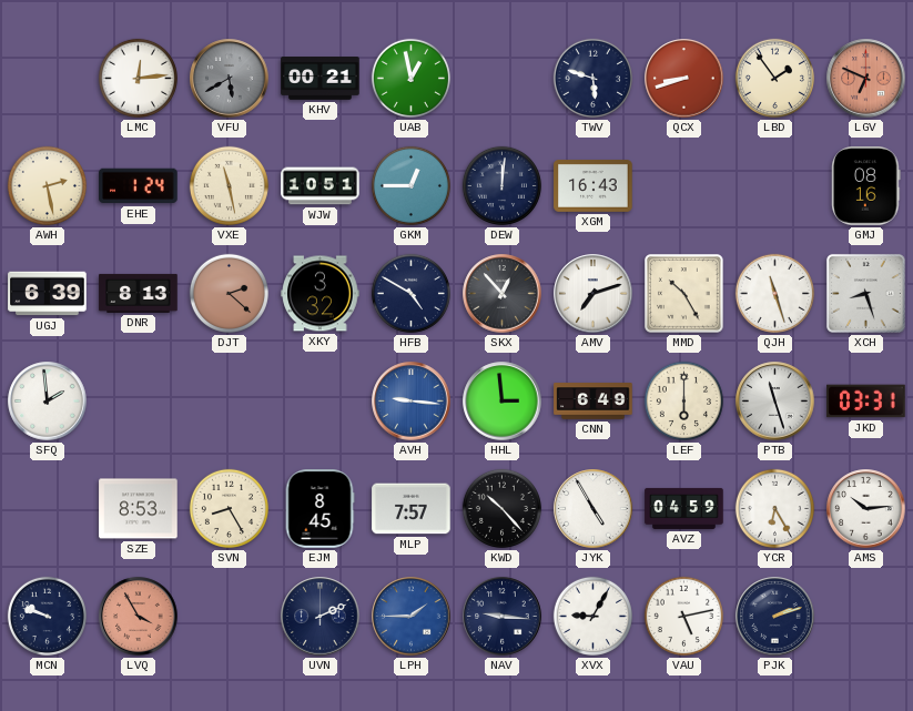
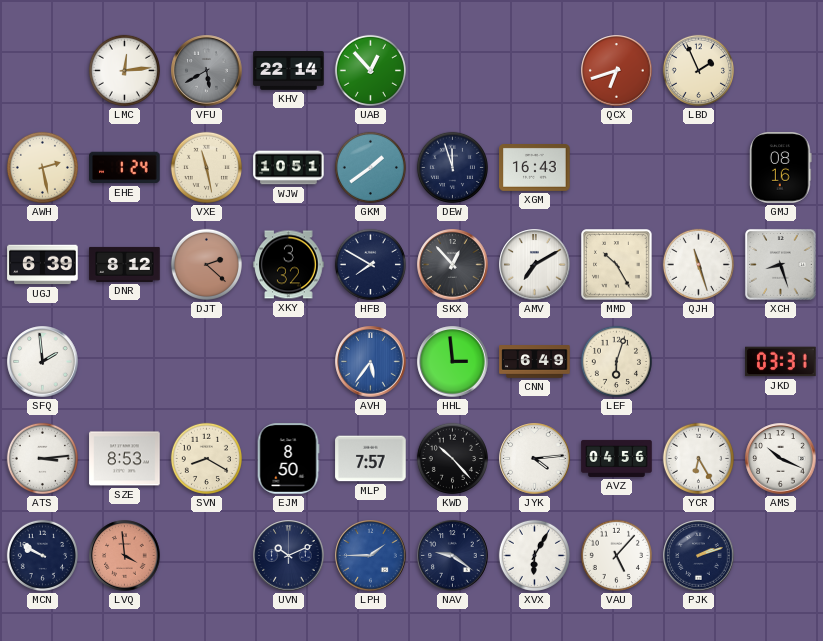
KHV: 00:21 -> 22:14
UAB: 12:58 -> 12:53
TWV: 5:48 -> none
QCX: 8:42 -> 6:42
LBD: 1:54 -> 1:56
LGV: 6:49 -> none
GKM: 12:45 -> 1:39
DEW: 12:01 -> 11:57
DNR: 8:13 -> 8:12
HFB: 4:50 -> 7:50
AMV: 7:12 -> 7:10
AVH: 9:16 -> 5:36
LEF: 6:00 -> 6:03
PTB: 11:27 -> none
ATS: none -> 3:14
SVN: 8:25 -> 8:20
EJM: 8:45 -> 8:50
JYK: 4:55 -> 4:14
AVZ: 04:59 -> 04:56
AMS: 10:14 -> 10:19
MCN: 9:48 -> 9:50
LVQ: 3:55 -> 3:59
UVN: 2:11 -> 10:11
NAV: 9:16 -> 9:21
XVX: 9:05 -> 6:05
VAU: 5:13 -> 5:07
